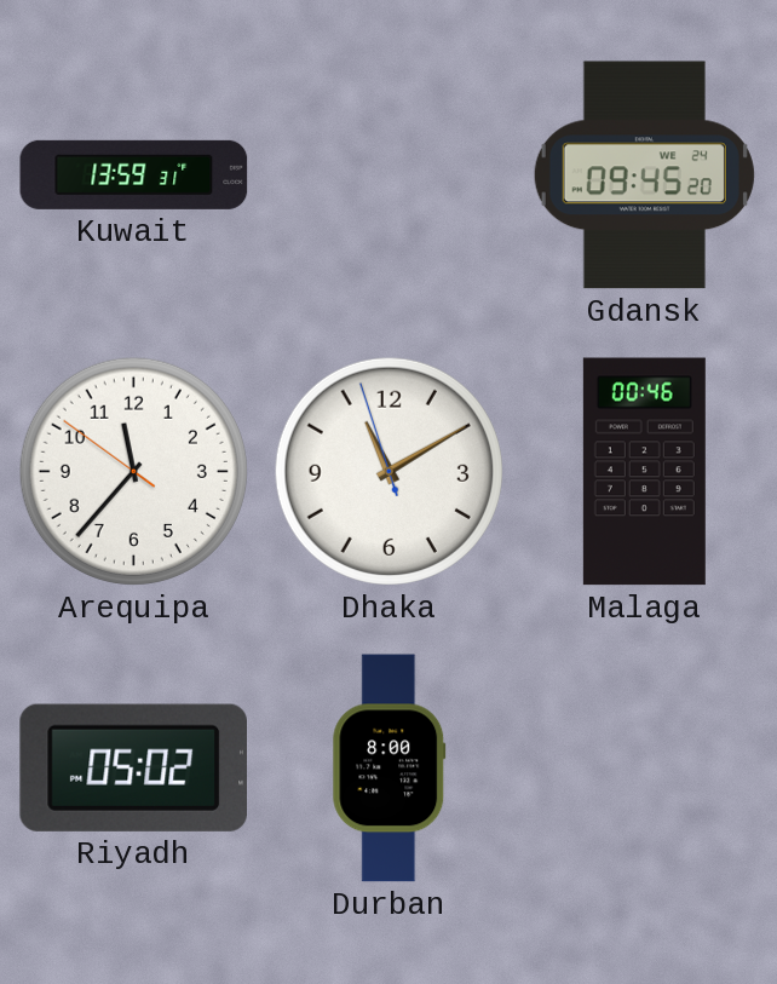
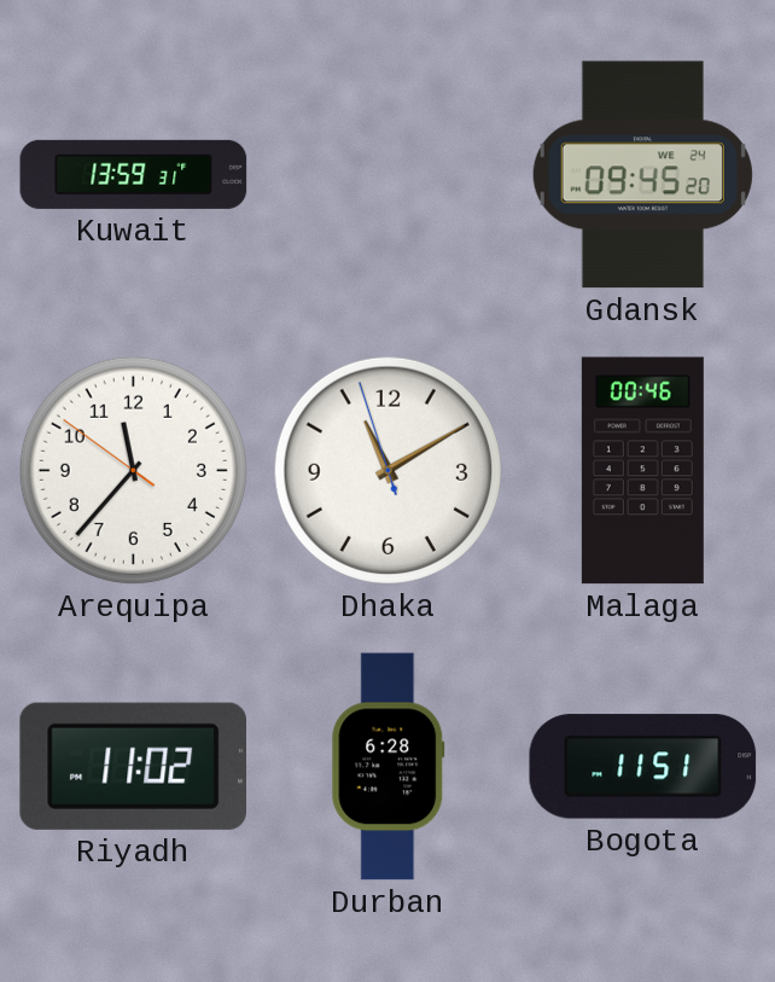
Riyadh: 05:02 -> 11:02
Durban: 8:00 -> 6:28
Bogota: none -> 11:51
